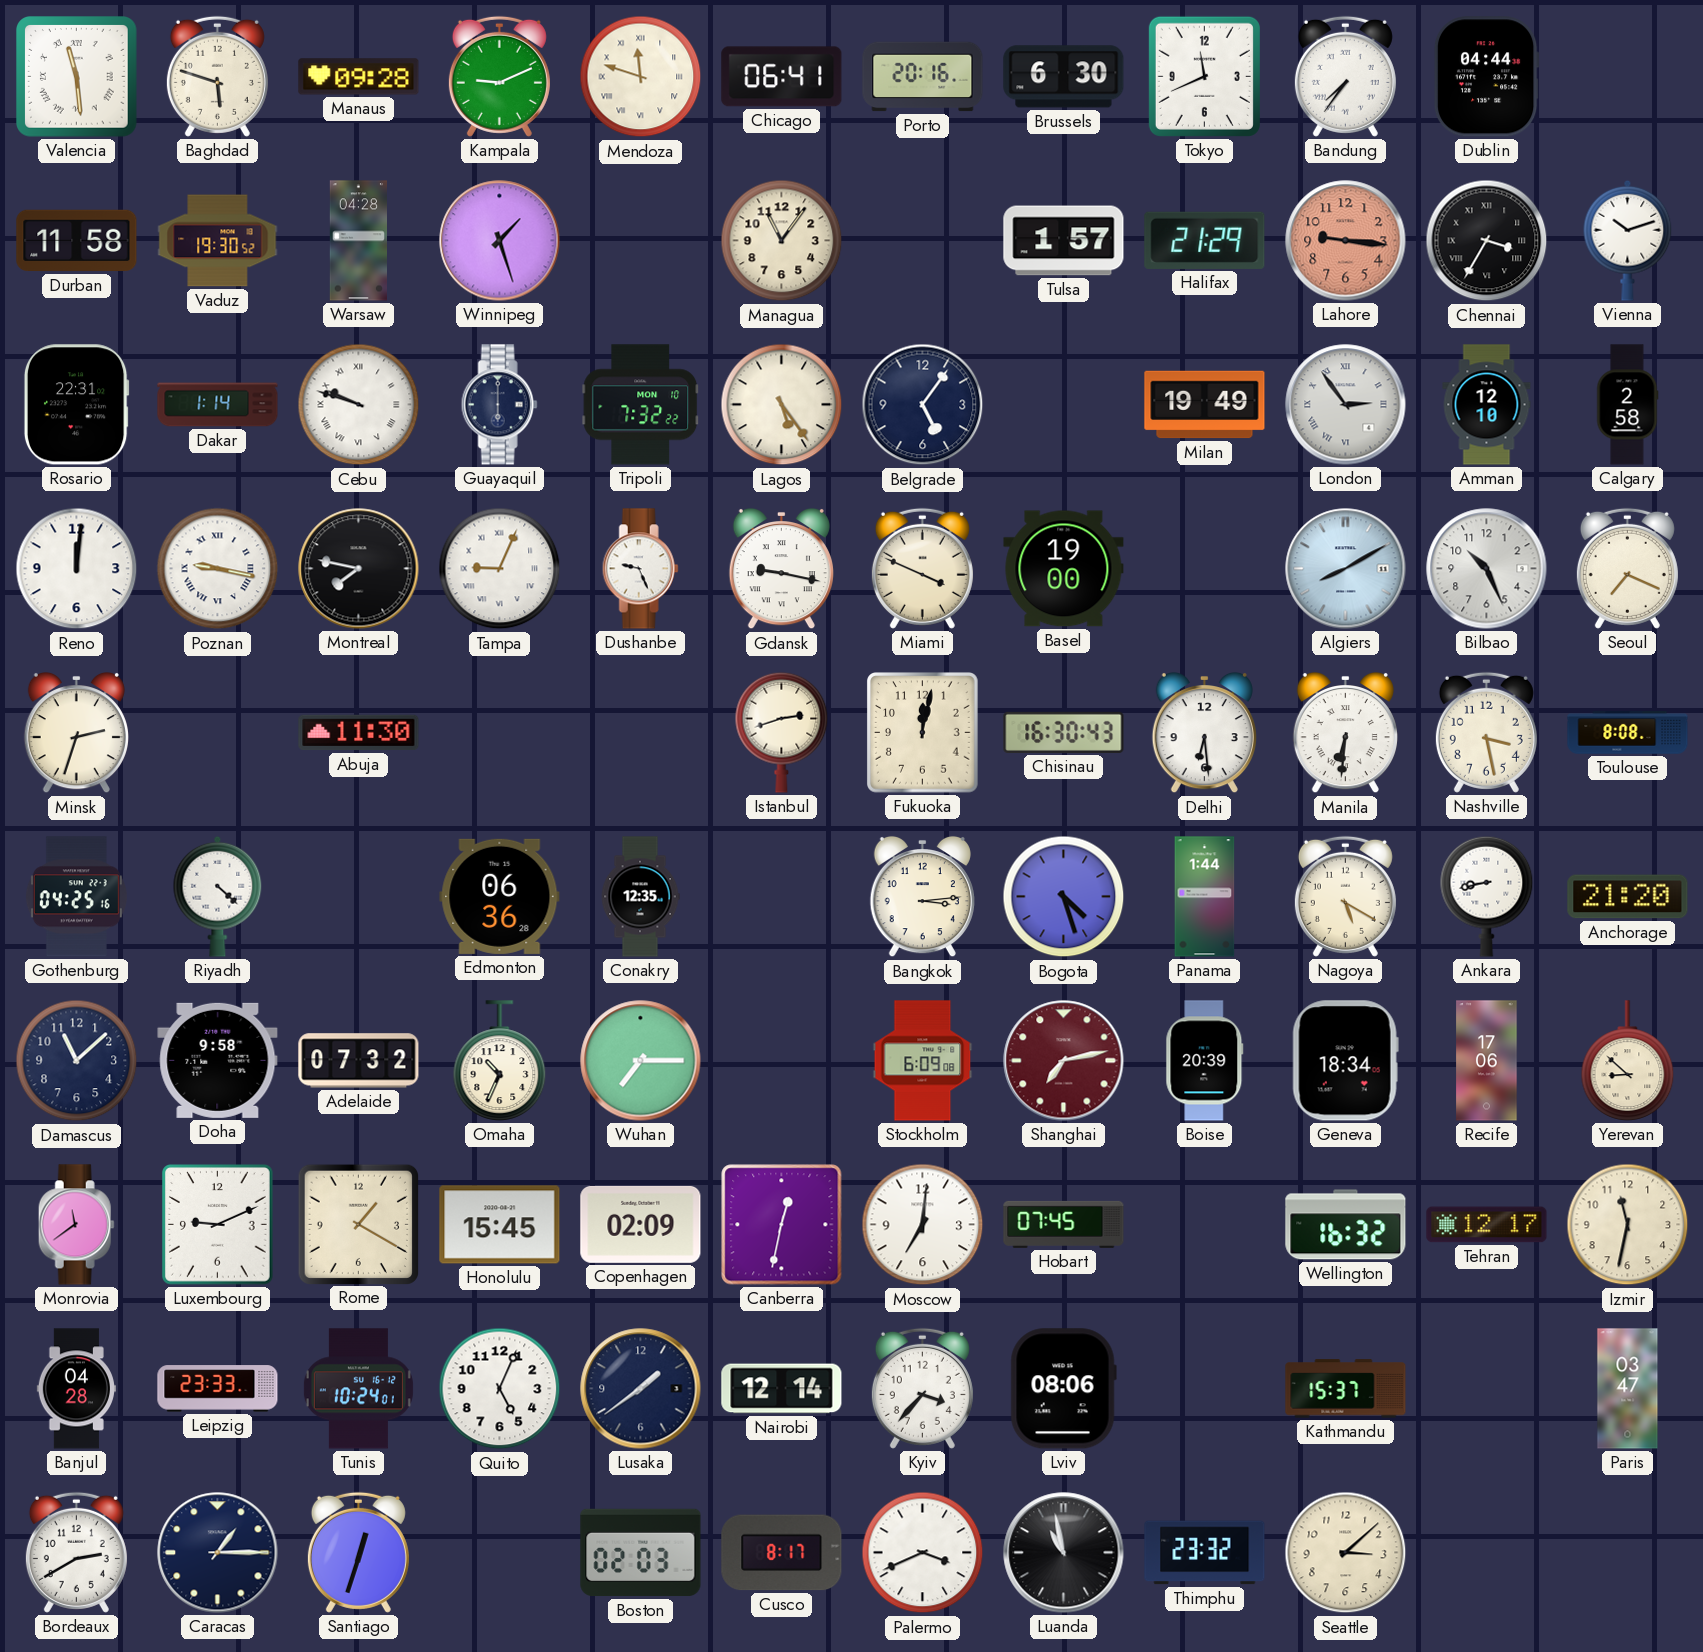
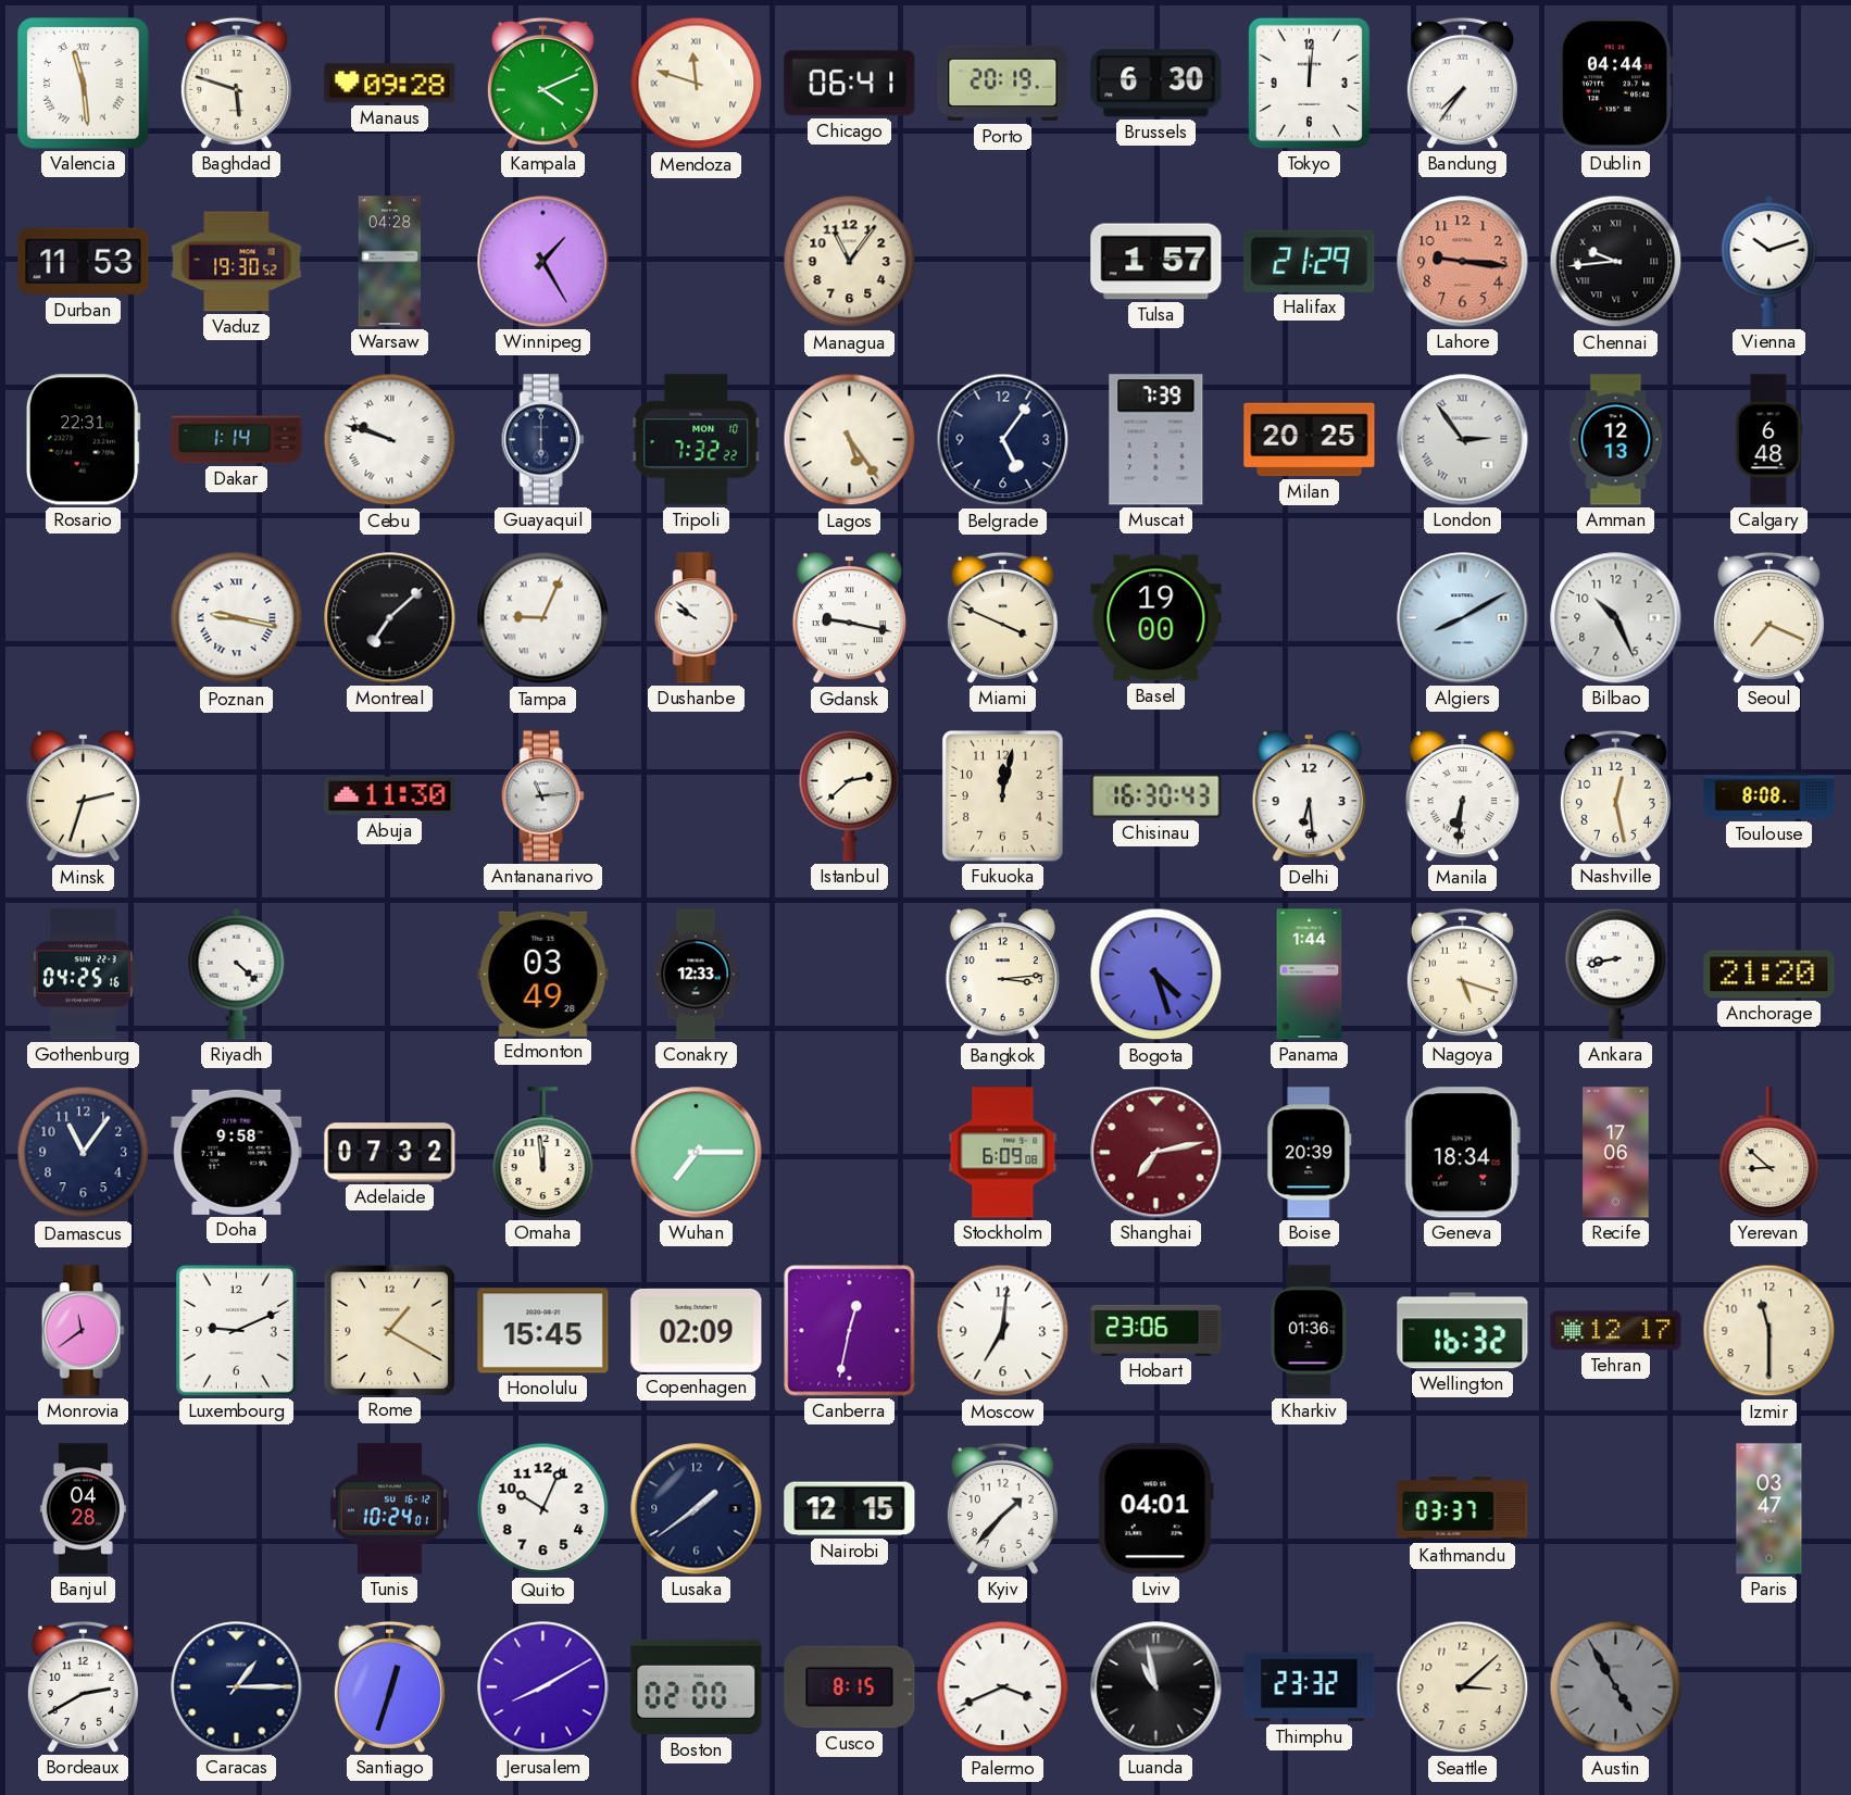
Kampala: 9:11 -> 4:11
Porto: 20:16 -> 20:19
Tokyo: 11:41 -> 12:01
Durban: 11:58 -> 11:53
Winnipeg: 1:27 -> 1:25
Chennai: 3:35 -> 9:44
Muscat: none -> 7:39
Milan: 19:49 -> 20:25
Amman: 12:10 -> 12:13
Calgary: 2:58 -> 6:48
Reno: 12:01 -> none
Montreal: 7:47 -> 7:08
Dushanbe: 9:26 -> 9:52
Antananarivo: none -> 11:14
Istanbul: 2:42 -> 2:38
Nashville: 3:28 -> 12:28
Edmonton: 06:36 -> 03:49
Conakry: 12:35 -> 12:33
Nagoya: 5:20 -> 5:18
Damascus: 11:08 -> 11:06
Omaha: 10:34 -> 11:59
Hobart: 07:45 -> 23:06
Kharkiv: none -> 01:36
Izmir: 11:32 -> 11:30
Leipzig: 23:33 -> none
Quito: 5:04 -> 10:04
Nairobi: 12:14 -> 12:15
Kyiv: 3:37 -> 1:37
Lviv: 08:06 -> 04:01
Kathmandu: 15:37 -> 03:37
Jerusalem: none -> 8:10
Boston: 02:03 -> 02:00
Cusco: 8:17 -> 8:15
Austin: none -> 4:55
